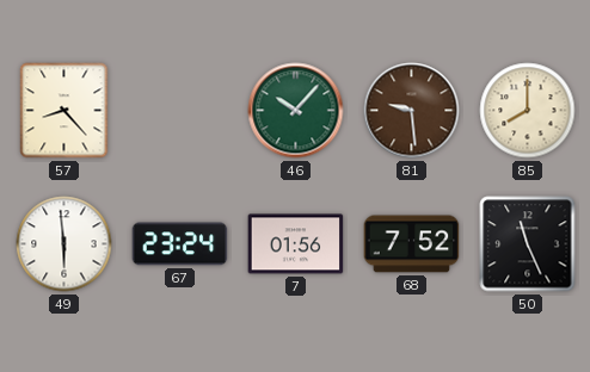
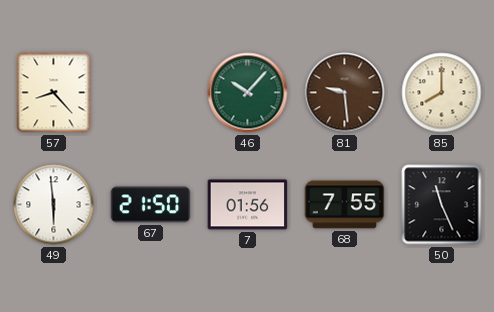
67: 23:24 -> 21:50
68: 7:52 -> 7:55
